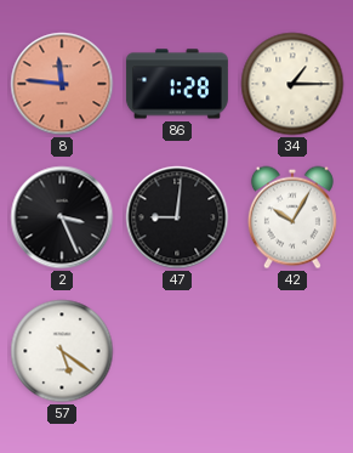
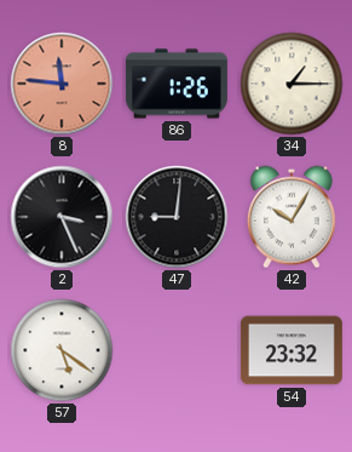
86: 1:28 -> 1:26
54: none -> 23:32
